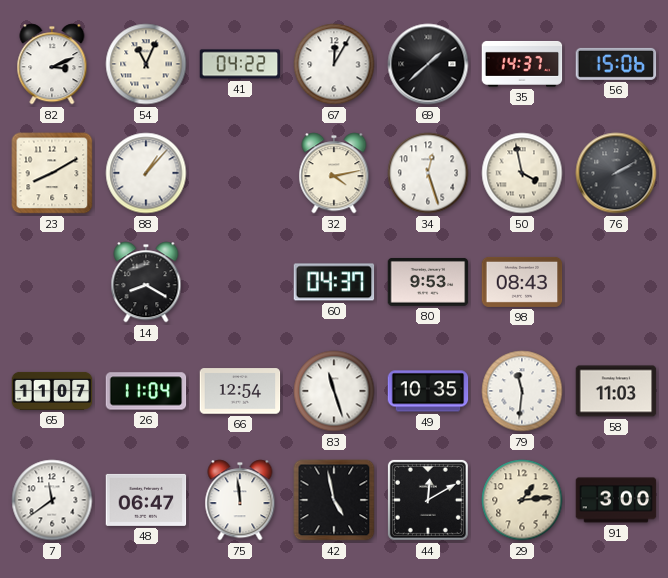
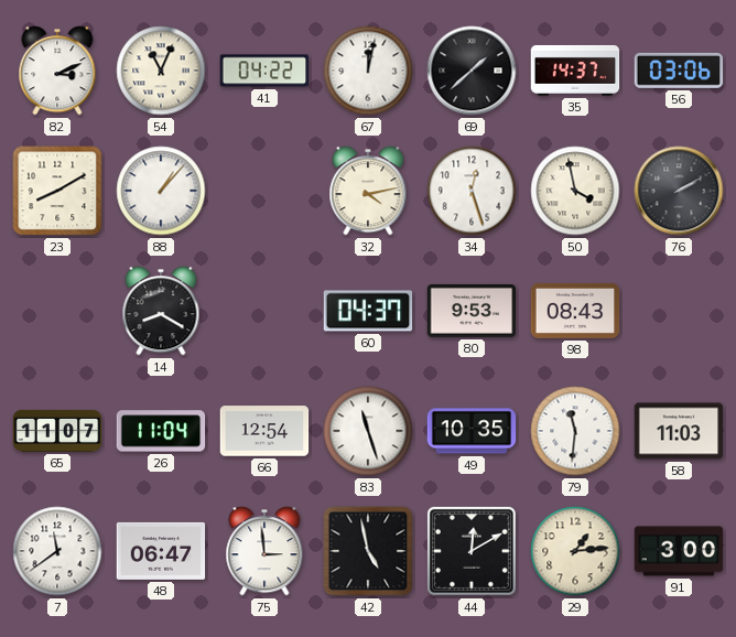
67: 12:05 -> 12:02
56: 15:06 -> 03:06
75: 11:59 -> 2:59
